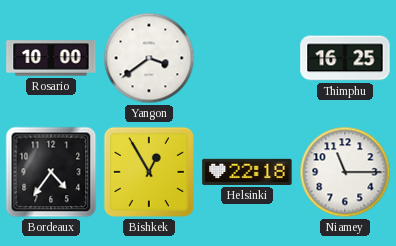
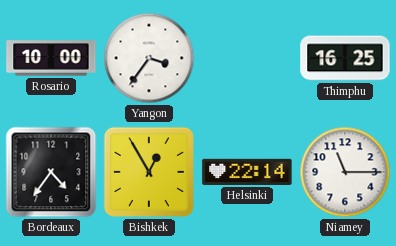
Yangon: 3:39 -> 3:36
Helsinki: 22:18 -> 22:14
